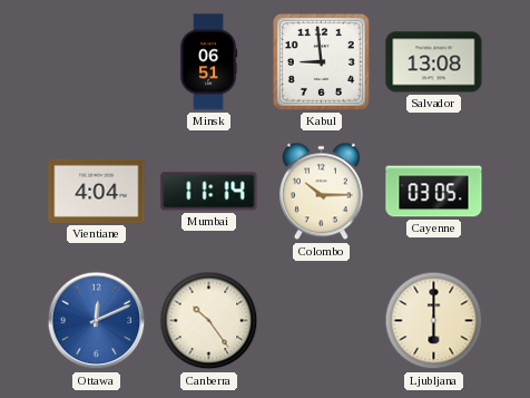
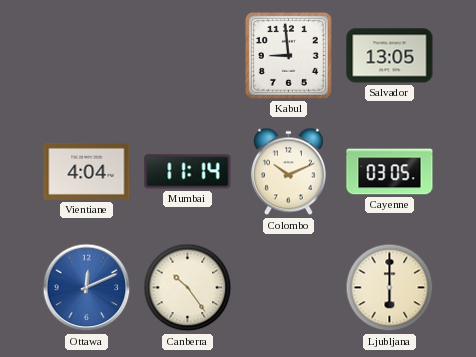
Minsk: 06:51 -> none
Salvador: 13:08 -> 13:05
Colombo: 10:15 -> 10:11
